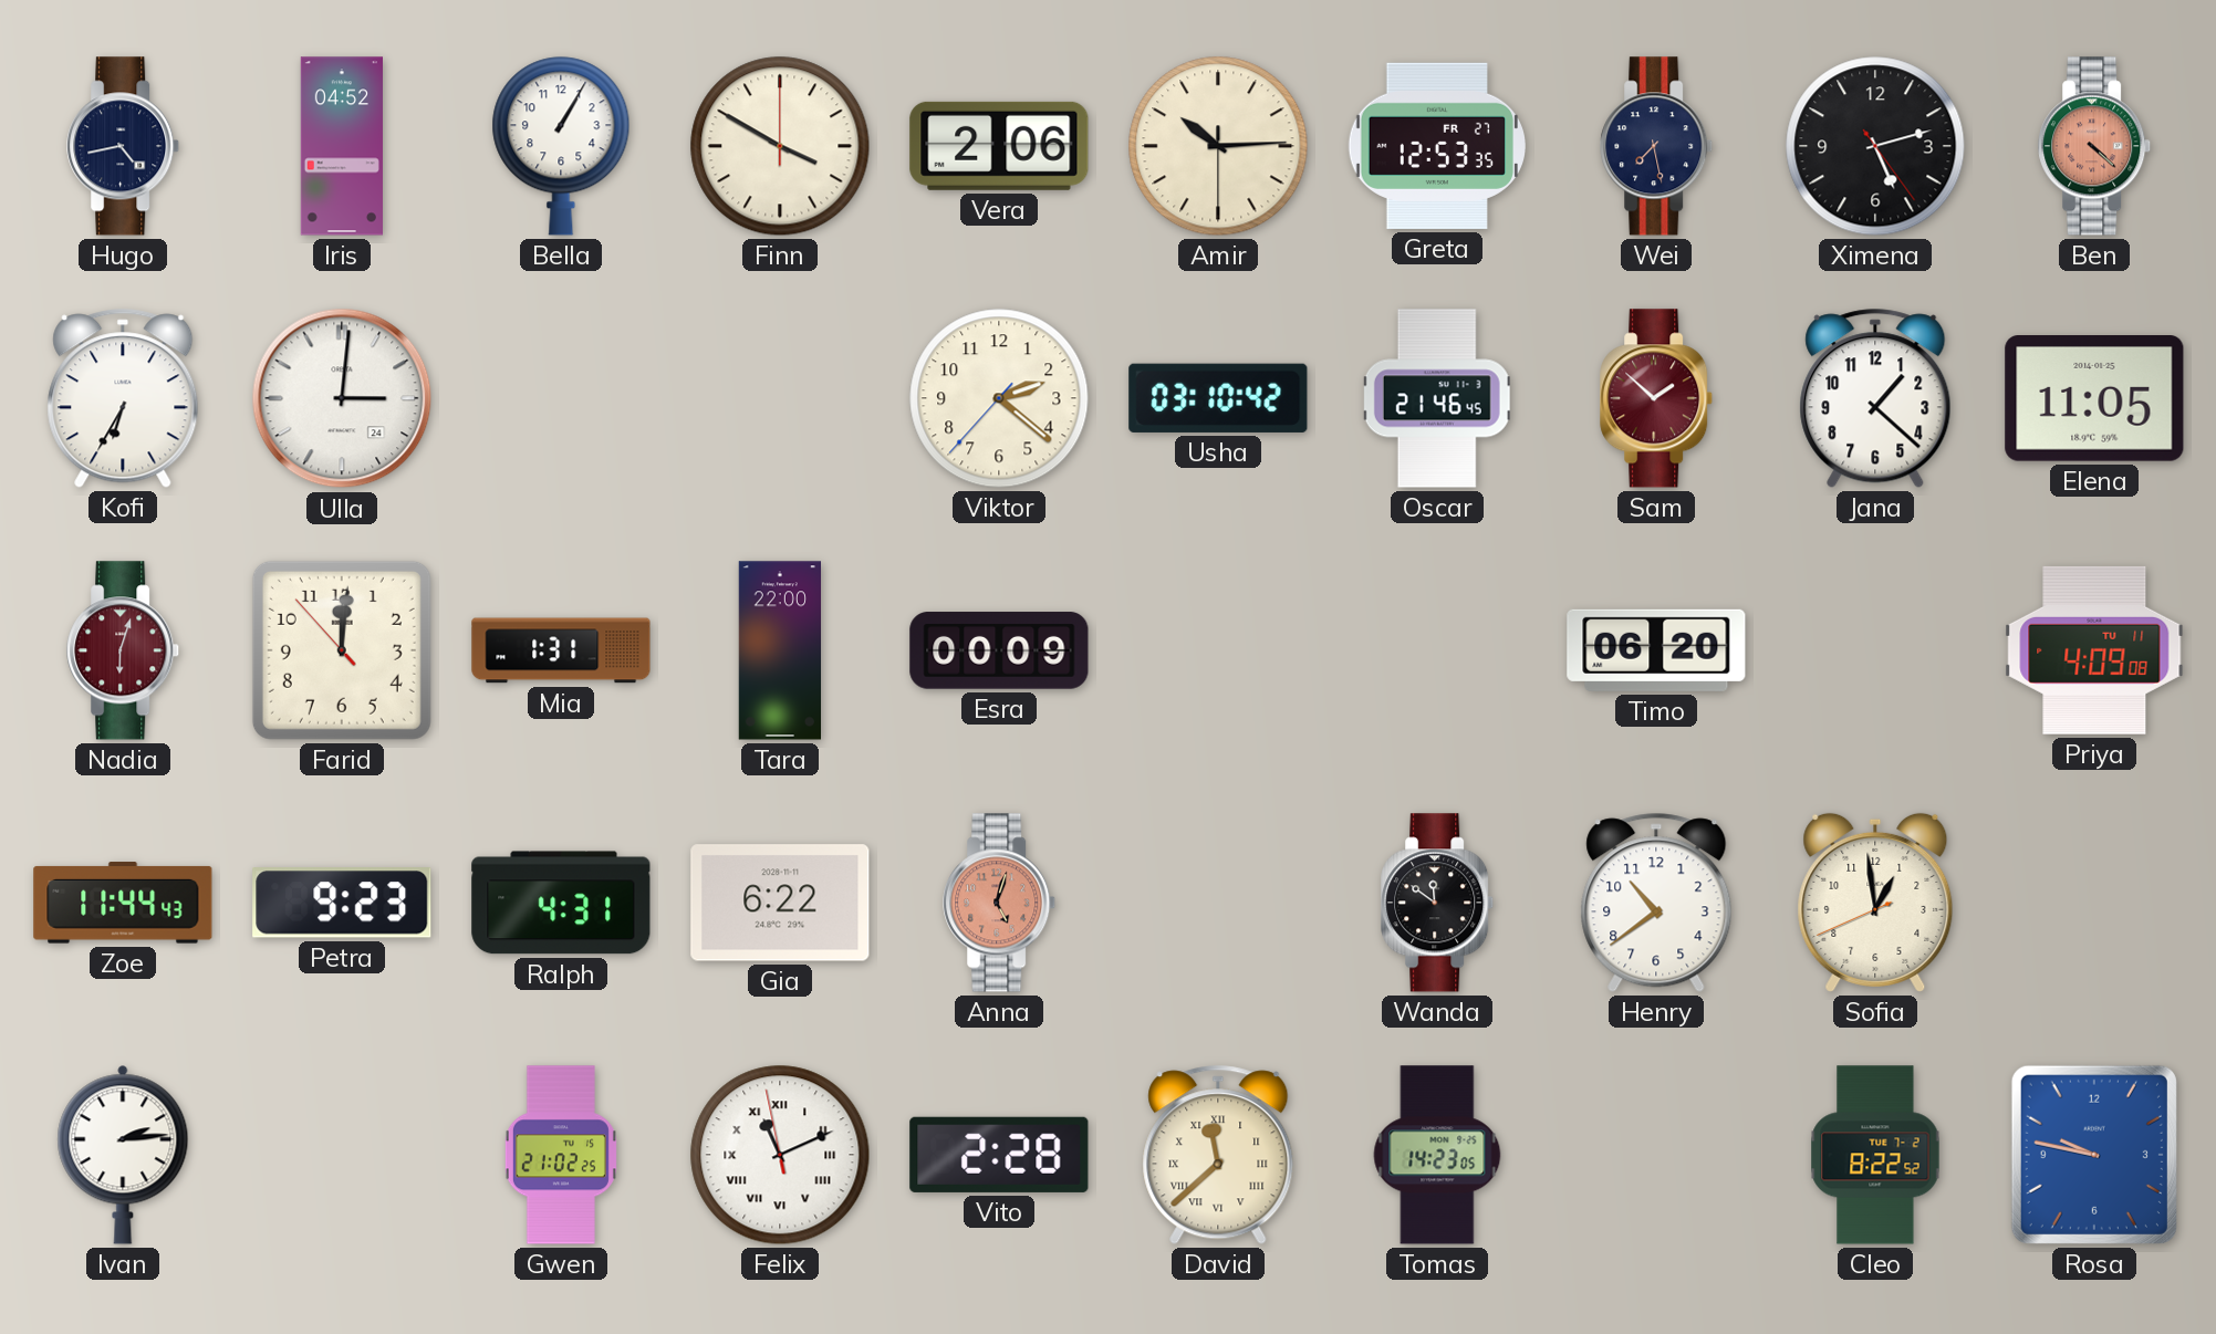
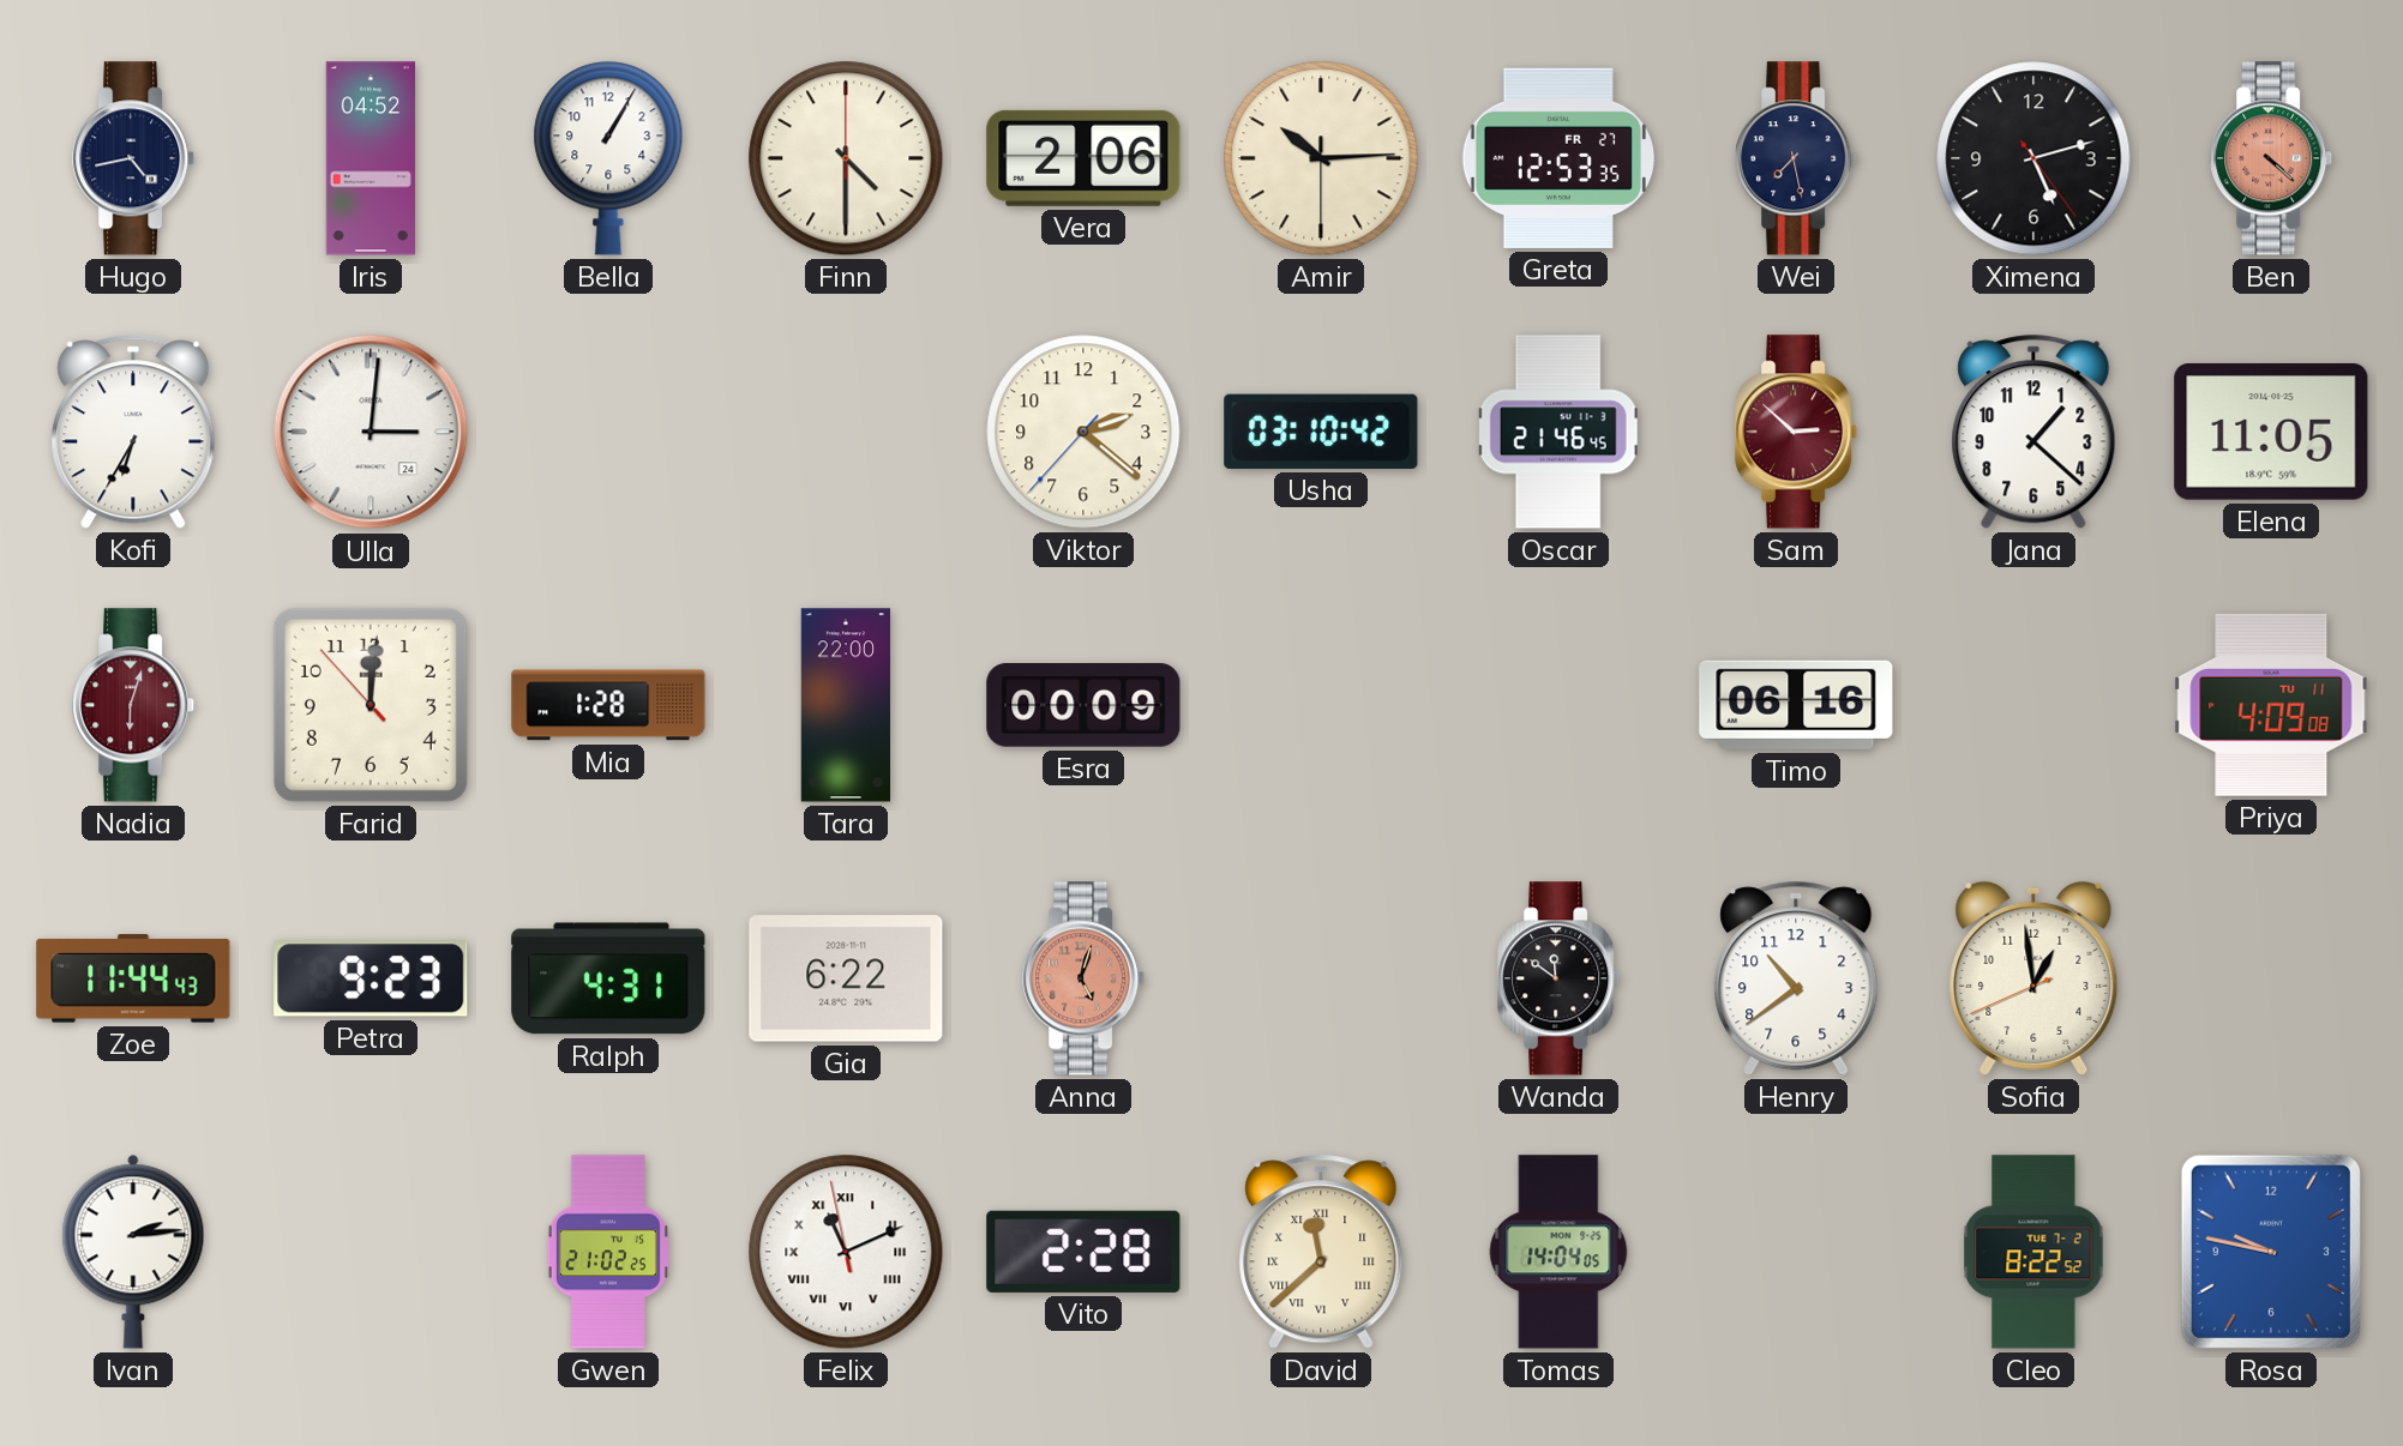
Finn: 3:50 -> 4:30
Sam: 1:52 -> 2:52
Mia: 1:31 -> 1:28
Timo: 06:20 -> 06:16
Tomas: 14:23 -> 14:04
